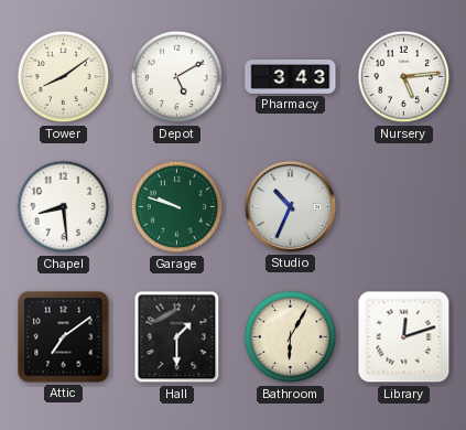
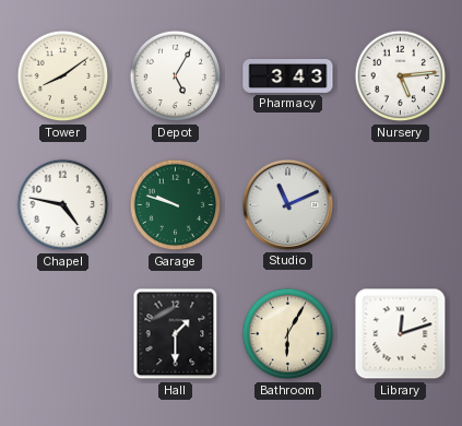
Depot: 5:10 -> 5:05
Chapel: 8:29 -> 4:47
Studio: 10:34 -> 11:11
Attic: 7:09 -> none
